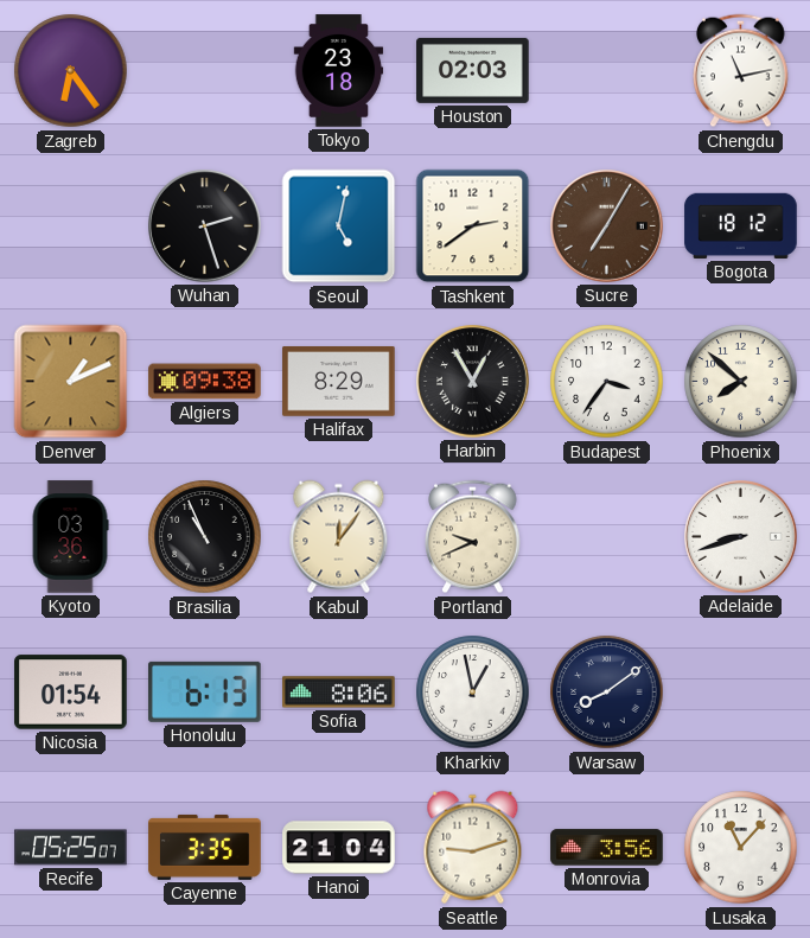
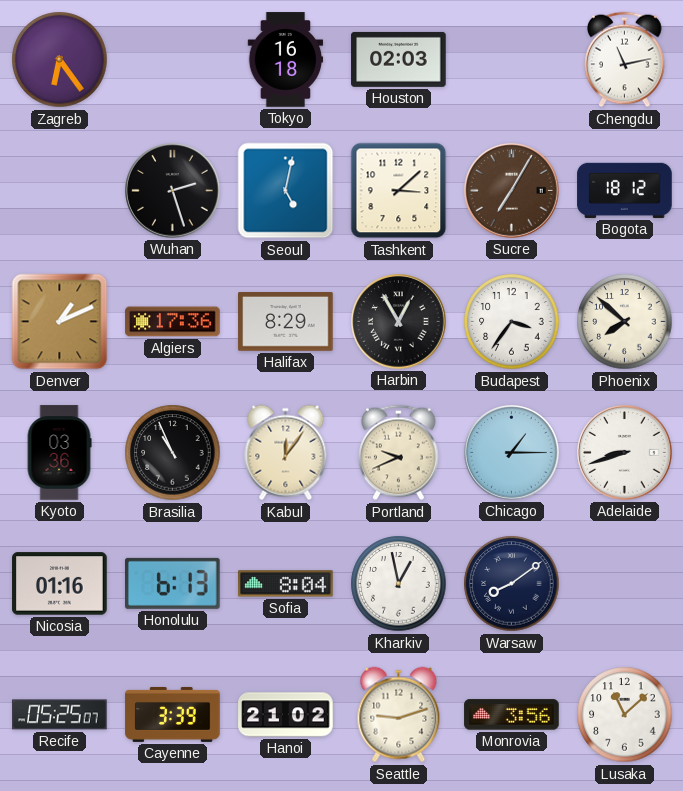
Tokyo: 23:18 -> 16:18
Tashkent: 2:39 -> 3:08
Algiers: 09:38 -> 17:36
Chicago: none -> 1:15
Nicosia: 01:54 -> 01:16
Sofia: 8:06 -> 8:04
Cayenne: 3:35 -> 3:39
Hanoi: 21:04 -> 21:02
Lusaka: 11:07 -> 11:08
